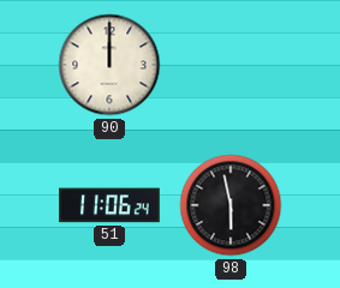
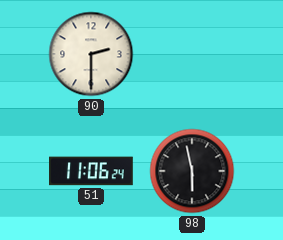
90: 12:00 -> 2:30
